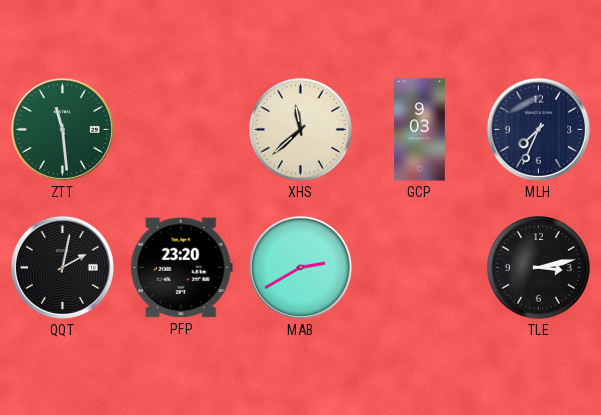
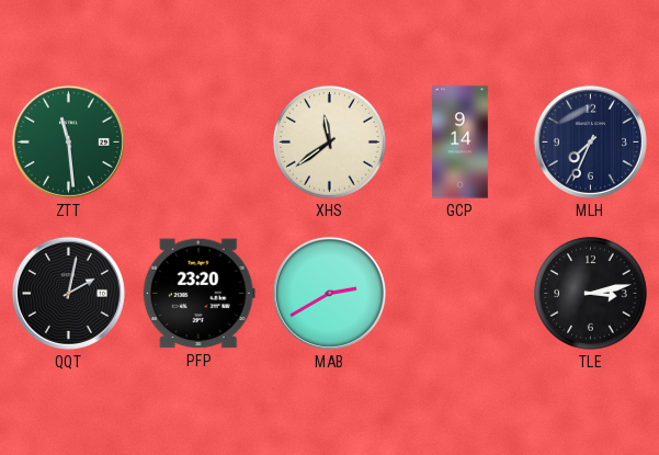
XHS: 11:38 -> 11:39
GCP: 9:03 -> 9:14
